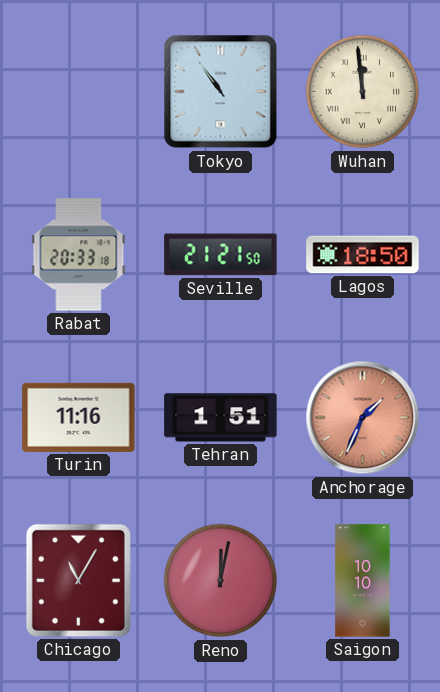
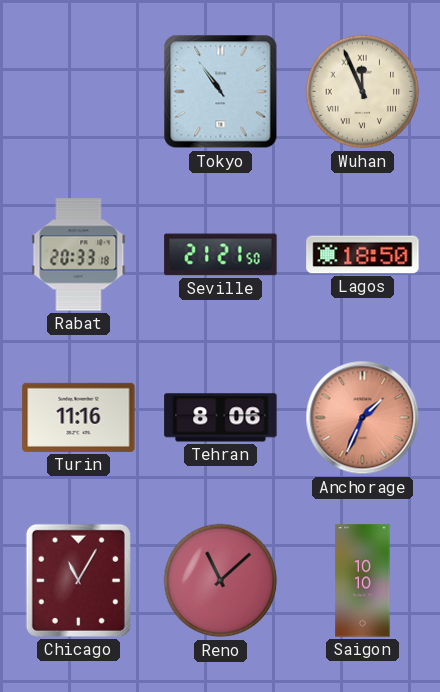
Wuhan: 11:59 -> 11:56
Tehran: 1:51 -> 8:06
Reno: 12:02 -> 11:08
